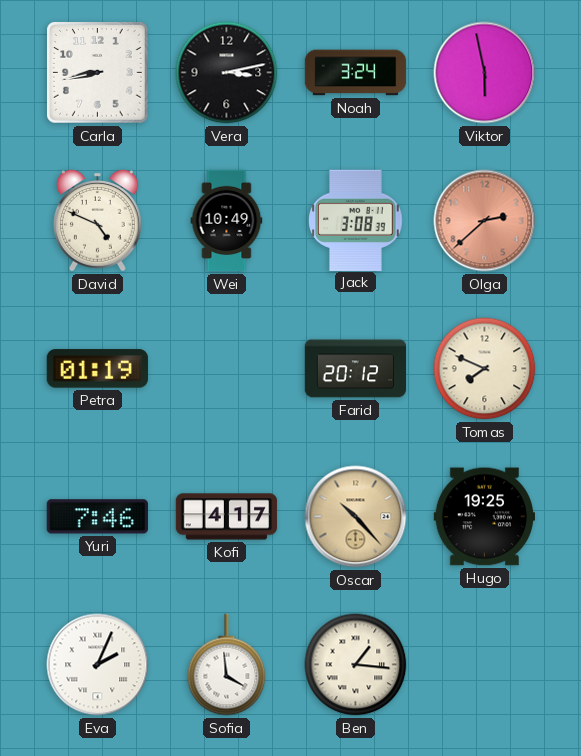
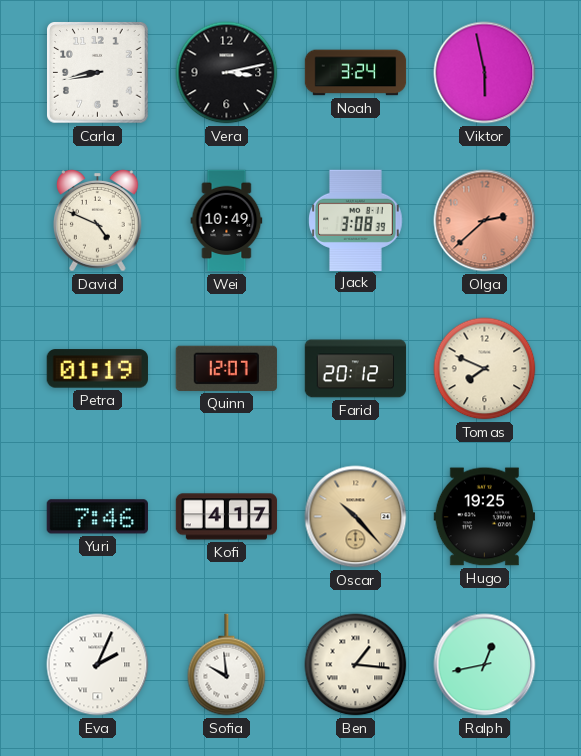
Quinn: none -> 12:07
Sofia: 3:59 -> 9:59
Ralph: none -> 12:43
